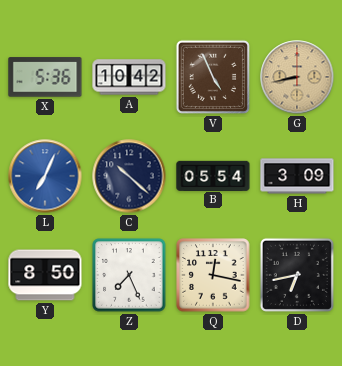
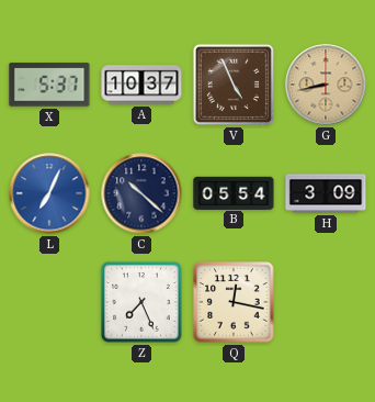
X: 5:36 -> 5:37
A: 10:42 -> 10:37
Y: 8:50 -> none
D: 6:43 -> none
